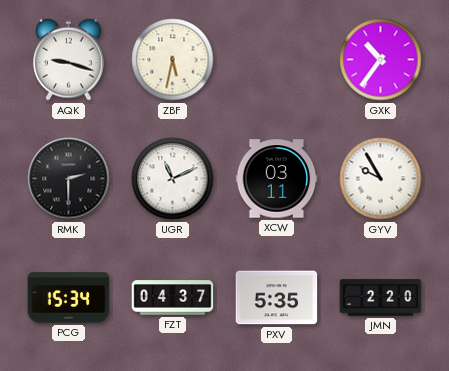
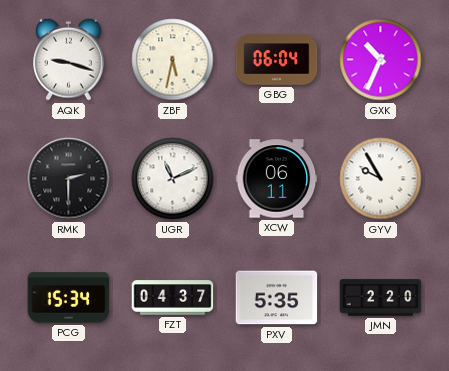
GBG: none -> 06:04
GXK: 10:36 -> 10:34
XCW: 03:11 -> 06:11
